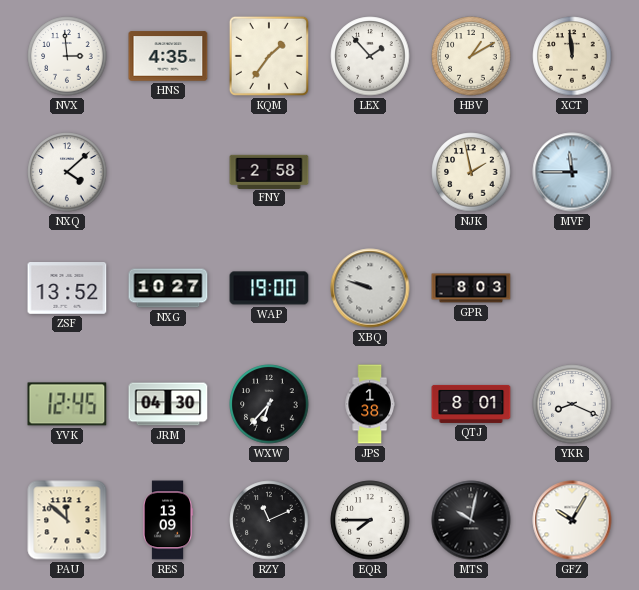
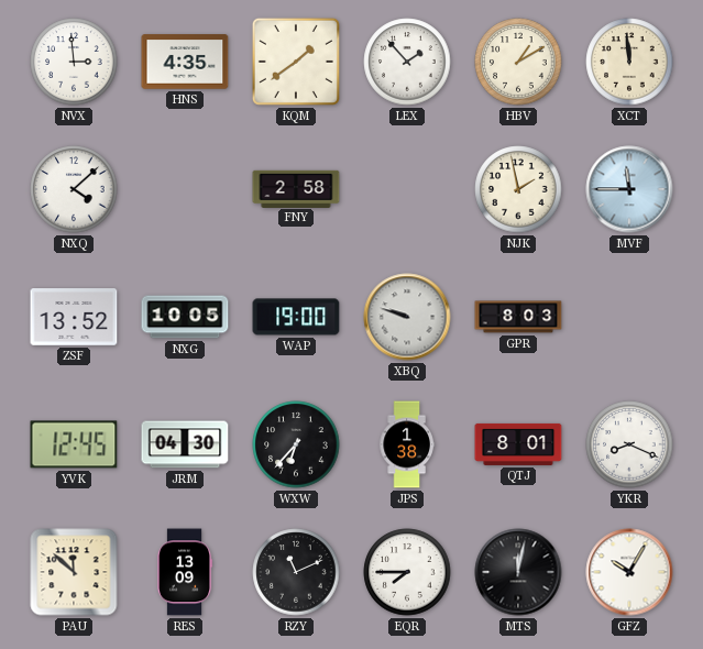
KQM: 1:36 -> 1:39
NXG: 10:27 -> 10:05
MTS: 10:02 -> 12:02
